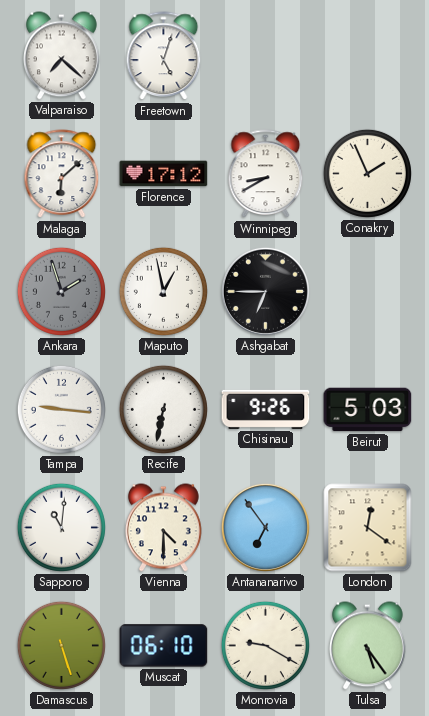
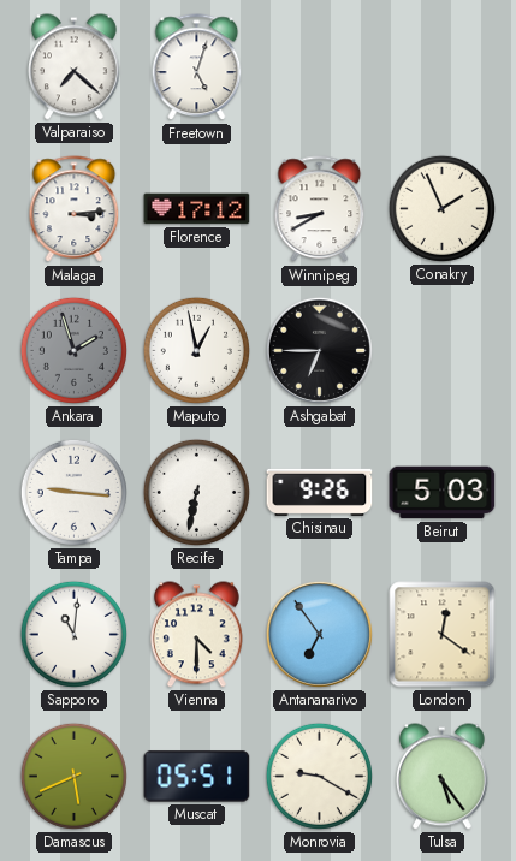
Malaga: 6:08 -> 3:14
Damascus: 5:27 -> 5:41
Muscat: 06:10 -> 05:51
